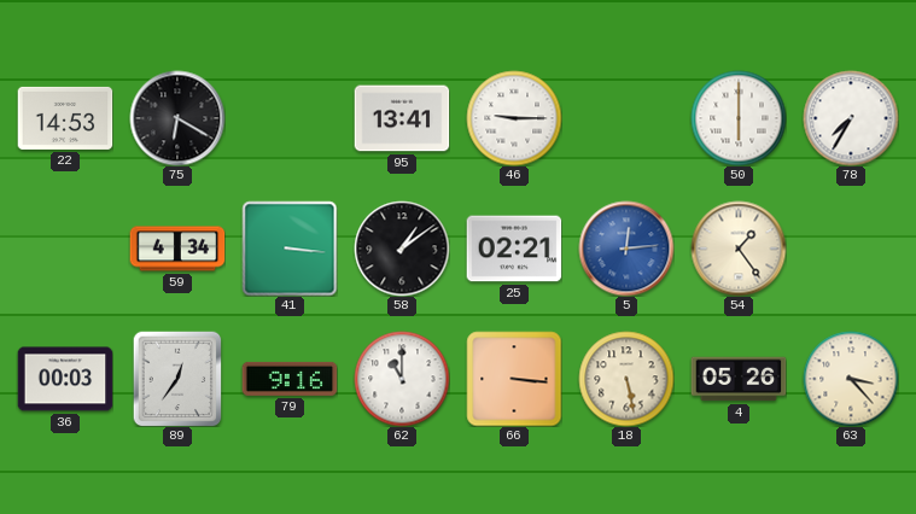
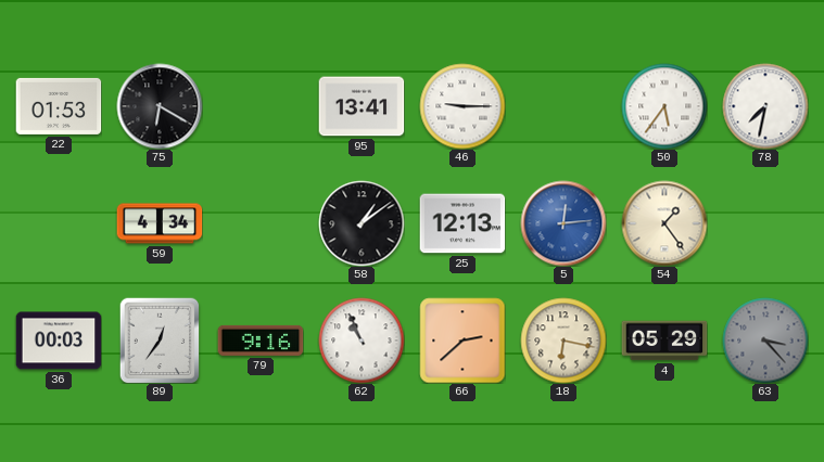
22: 14:53 -> 01:53
50: 6:00 -> 5:36
78: 7:35 -> 7:32
41: 3:16 -> none
25: 02:21 -> 12:13
62: 11:00 -> 10:56
66: 3:16 -> 2:38
18: 5:28 -> 6:17
4: 05:26 -> 05:29
63 dial: cream -> grey
